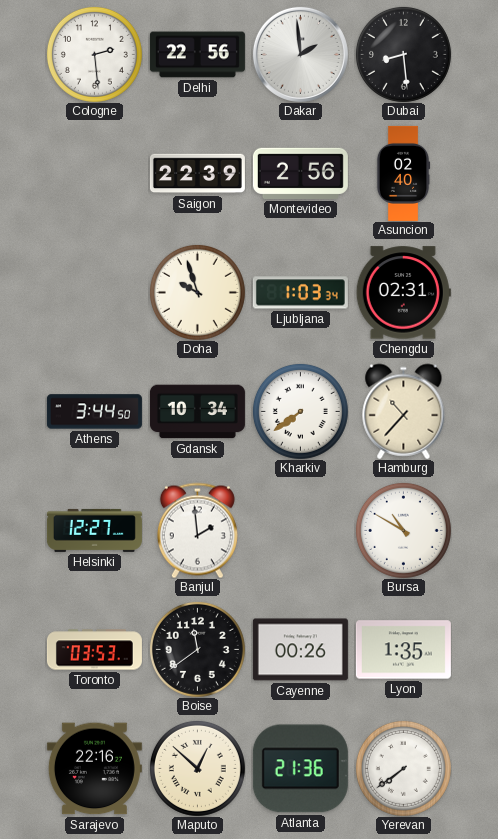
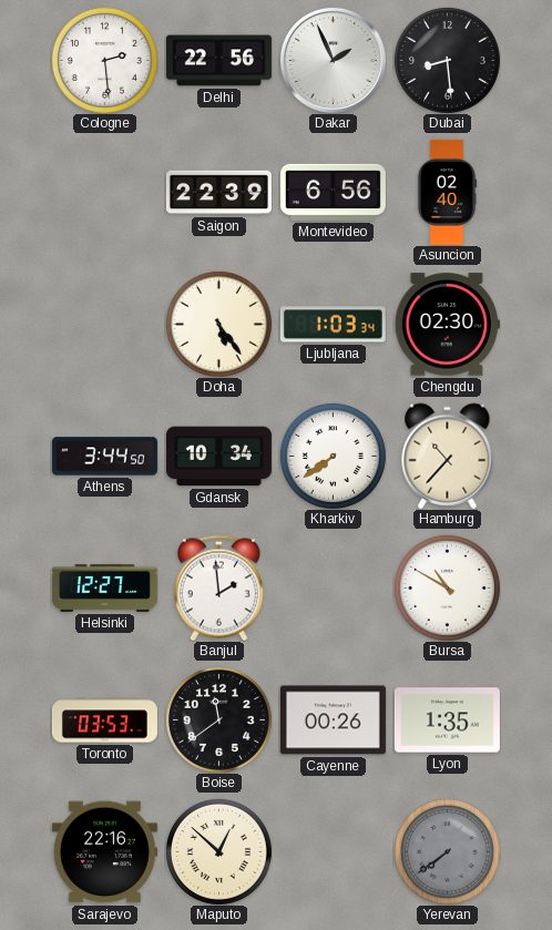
Dakar: 1:59 -> 1:56
Montevideo: 2:56 -> 6:56
Doha: 9:57 -> 5:24
Chengdu: 02:31 -> 02:30
Atlanta: 21:36 -> none
Yerevan dial: white -> grey
